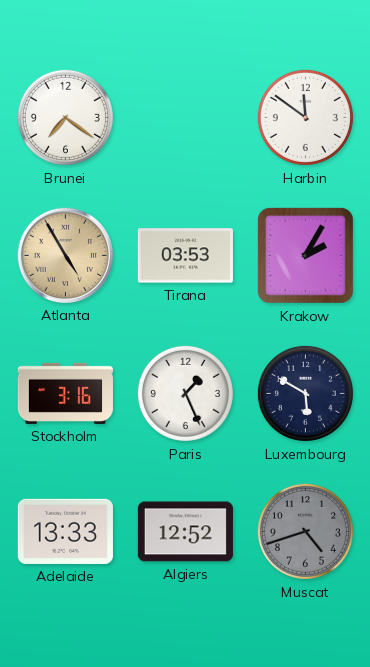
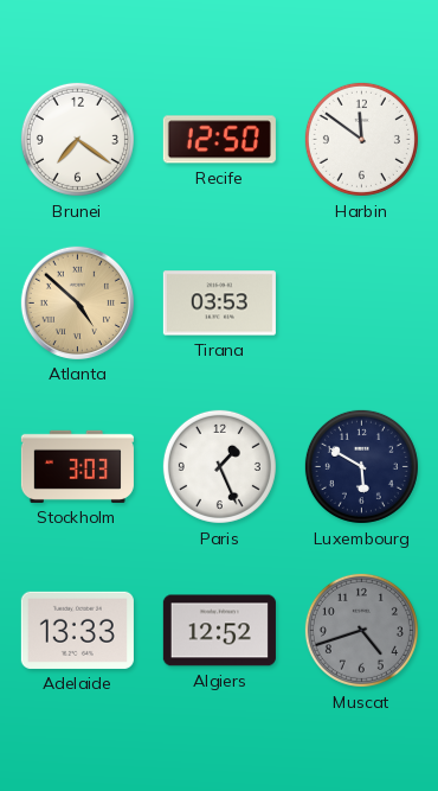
Recife: none -> 12:50
Atlanta: 4:55 -> 4:52
Krakow: 2:05 -> none
Stockholm: 3:16 -> 3:03
